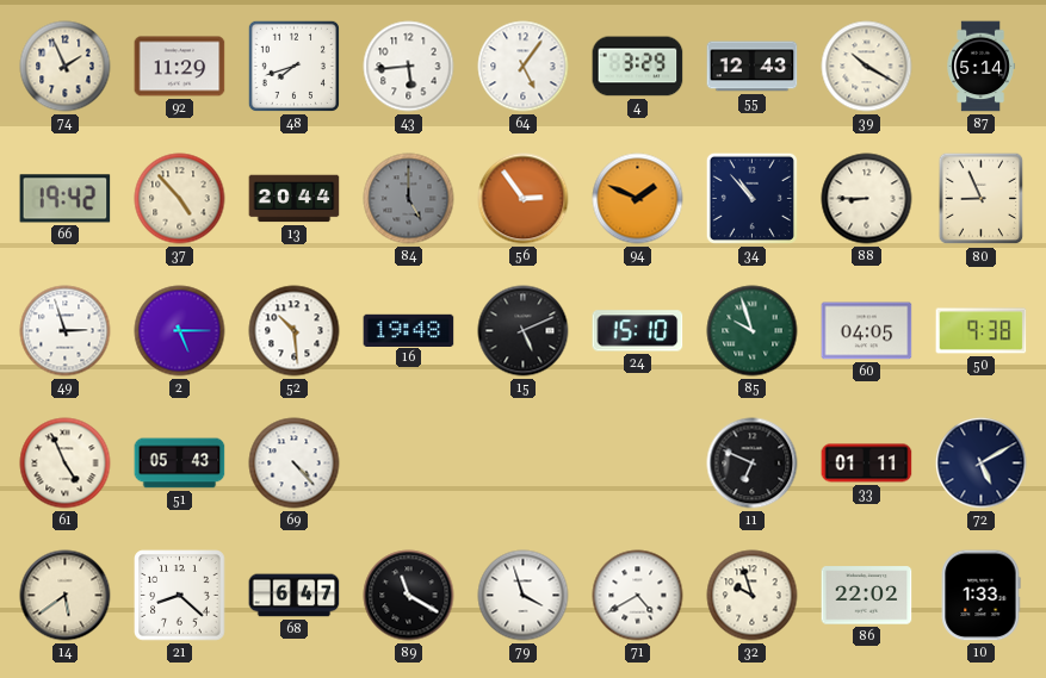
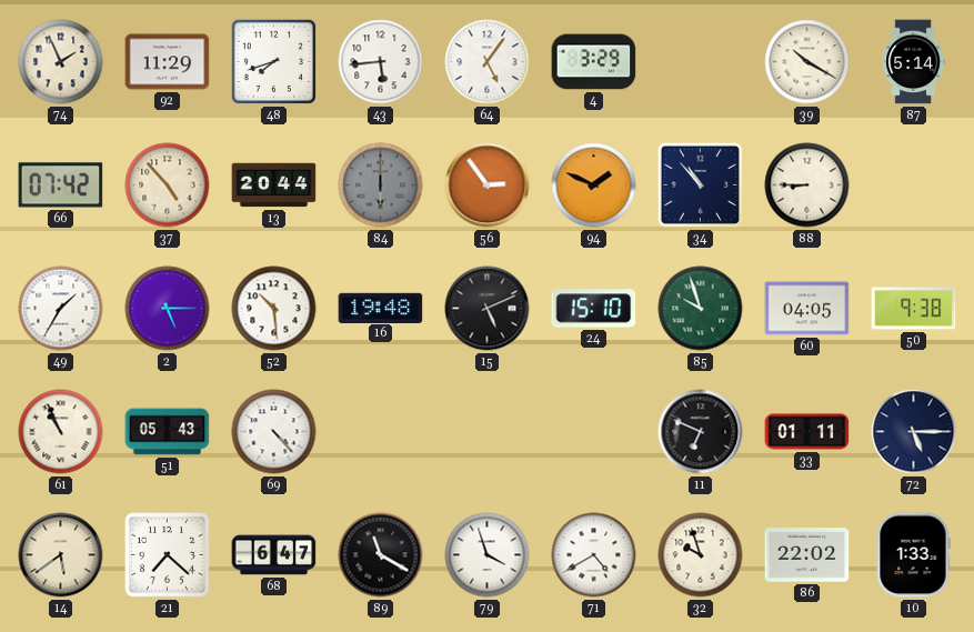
55: 12:43 -> none
66: 19:42 -> 07:42
84: 5:00 -> 6:00
80: 8:56 -> none
49: 2:57 -> 1:35
61: 4:56 -> 10:56
72: 5:10 -> 5:15
21: 8:22 -> 7:22
